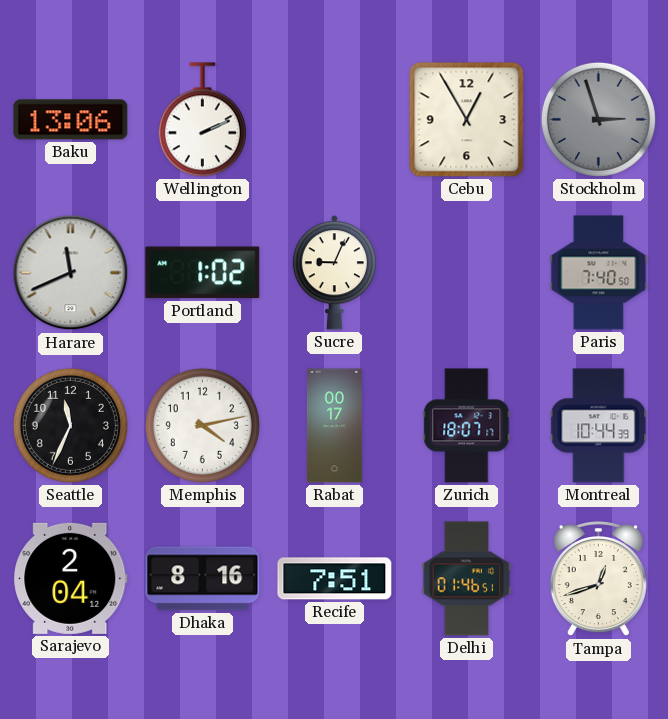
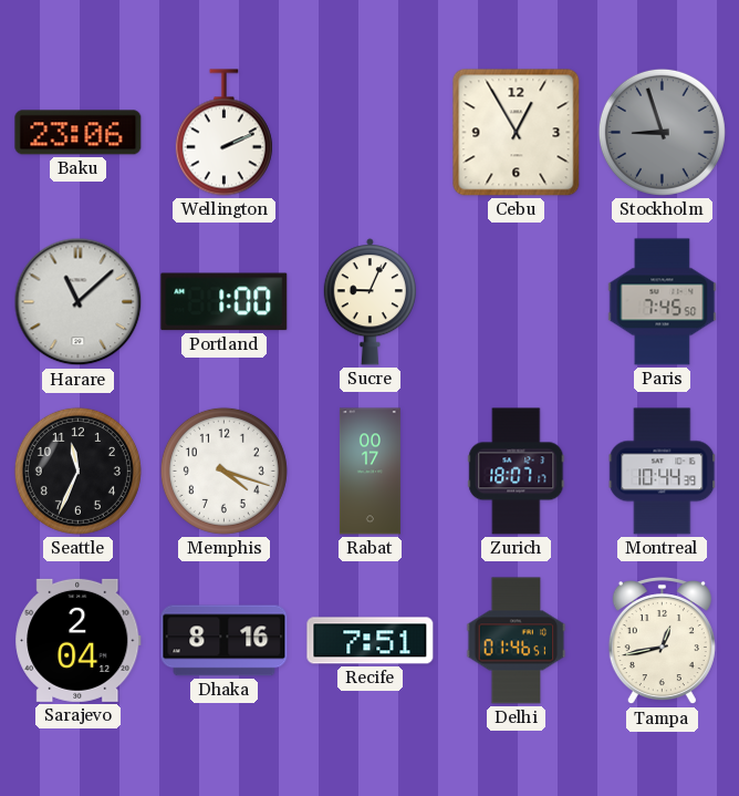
Baku: 13:06 -> 23:06
Stockholm: 2:57 -> 8:57
Harare: 11:41 -> 11:08
Portland: 1:02 -> 1:00
Paris: 7:40 -> 7:45
Memphis: 4:13 -> 4:18
Tampa: 12:42 -> 12:43
